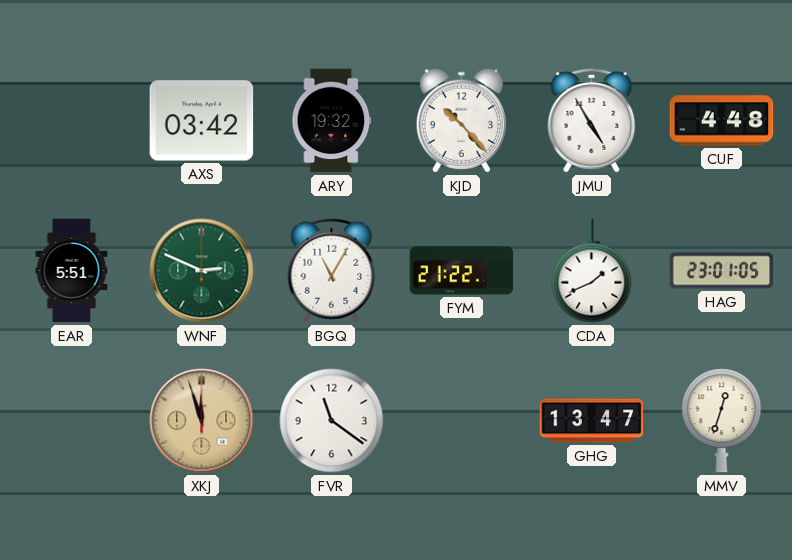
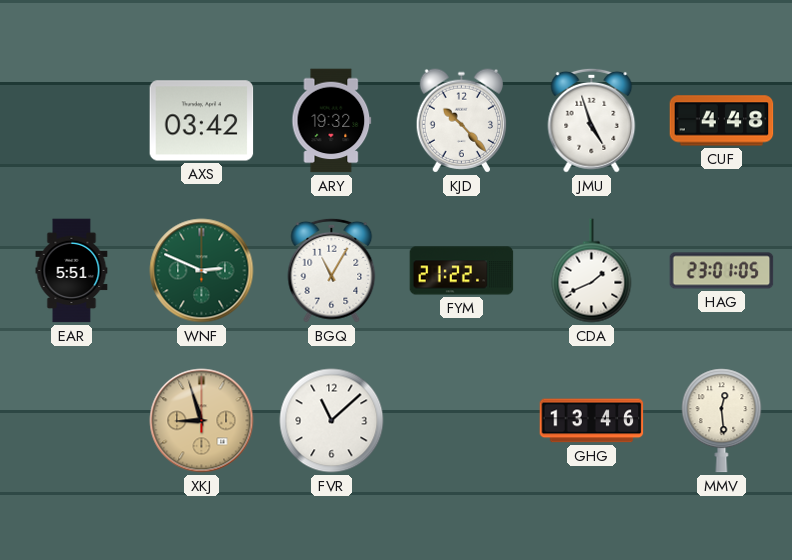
JMU: 4:55 -> 4:57
XKJ: 11:57 -> 8:57
FVR: 11:21 -> 11:08
GHG: 13:47 -> 13:46
MMV: 12:33 -> 12:29
